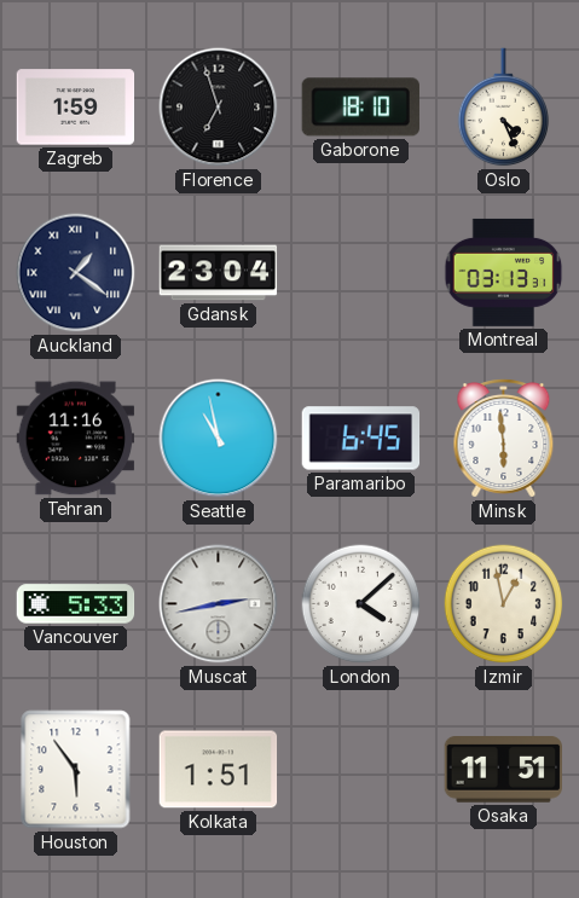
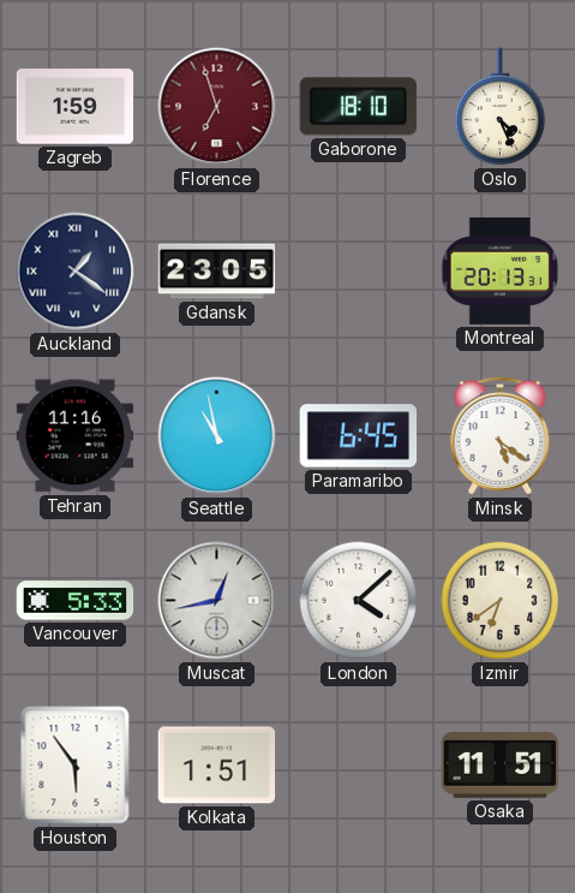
Florence dial: black -> burgundy
Gdansk: 23:04 -> 23:05
Montreal: 03:13 -> 20:13
Minsk: 5:59 -> 5:21
Muscat: 2:43 -> 12:43
Izmir: 12:58 -> 6:39
